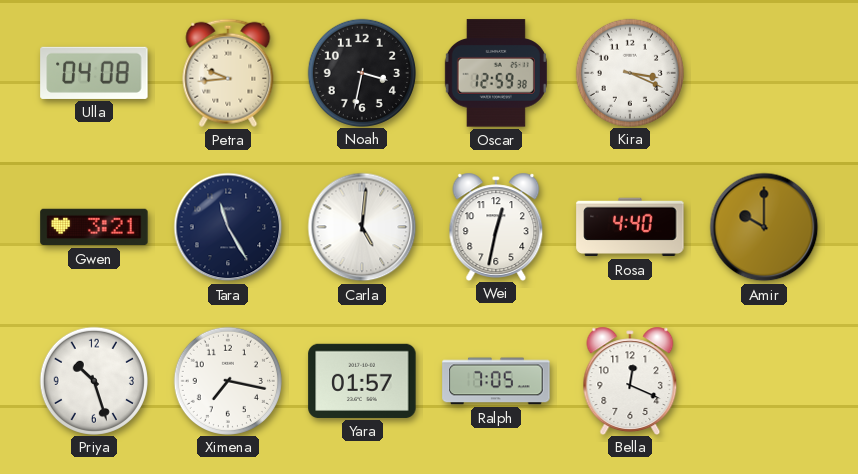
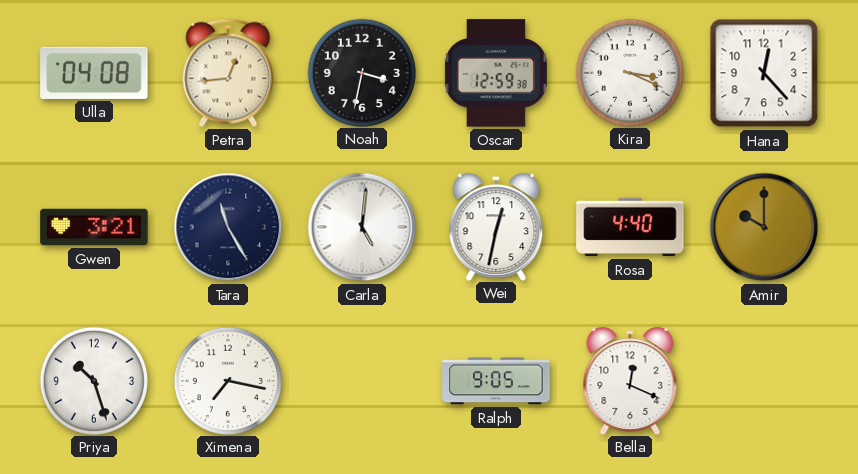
Petra: 9:44 -> 12:44
Hana: none -> 12:23
Yara: 01:57 -> none
Ralph: 7:05 -> 9:05
